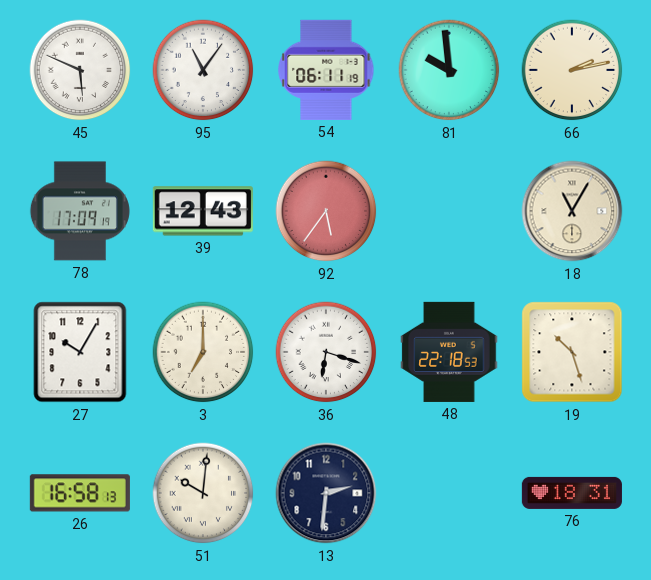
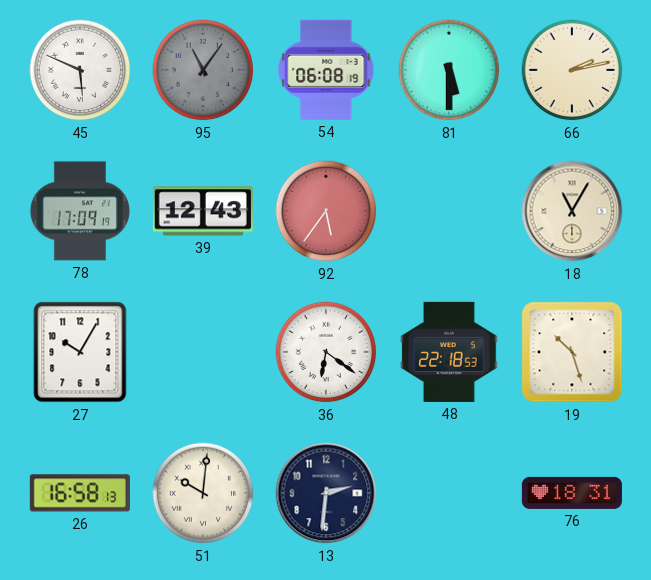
95 dial: white -> grey
54: 06:11 -> 06:08
81: 9:59 -> 5:30
3: 7:00 -> none
36: 6:18 -> 6:21
